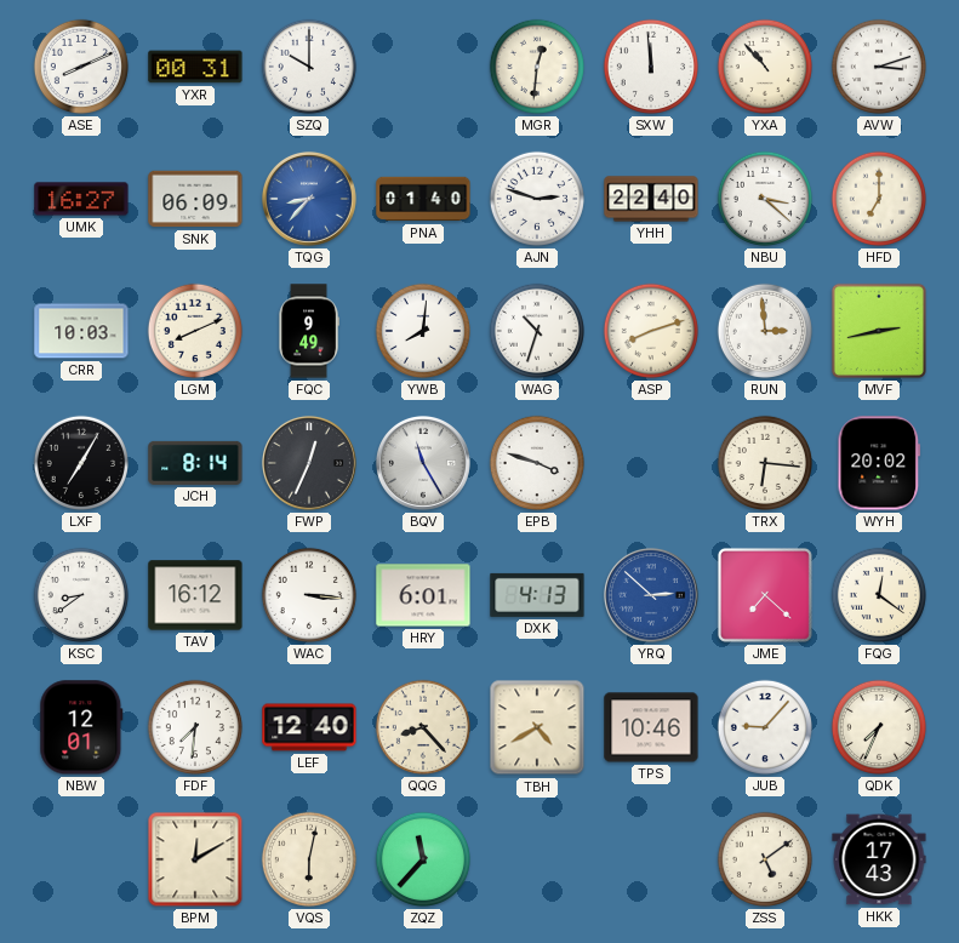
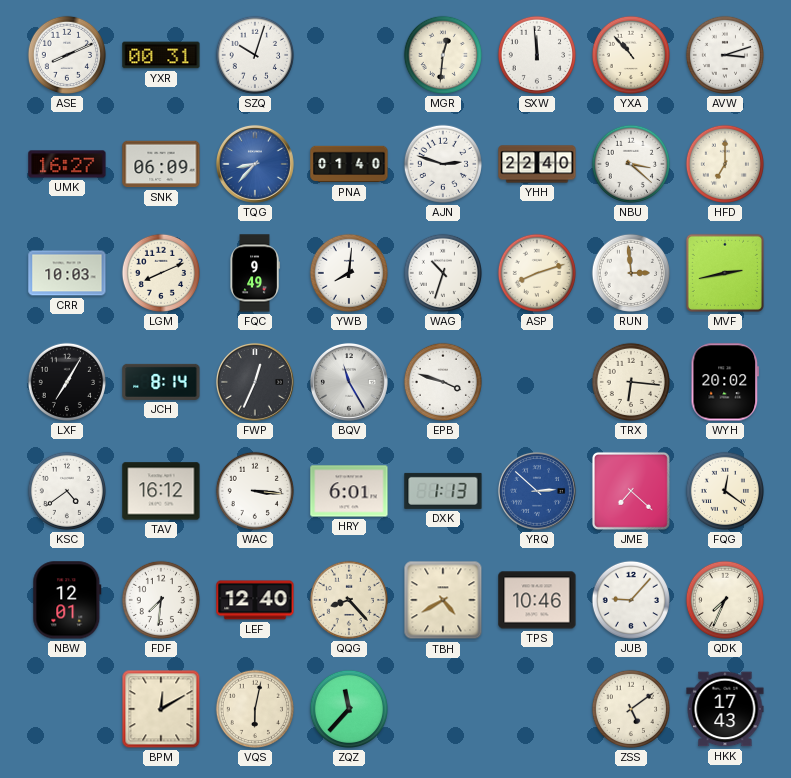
SZQ: 10:00 -> 10:03
KSC: 8:39 -> 4:39
DXK: 4:13 -> 1:13
